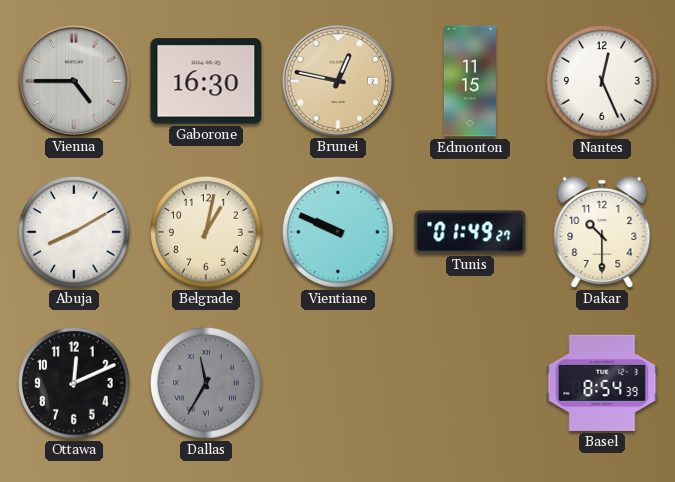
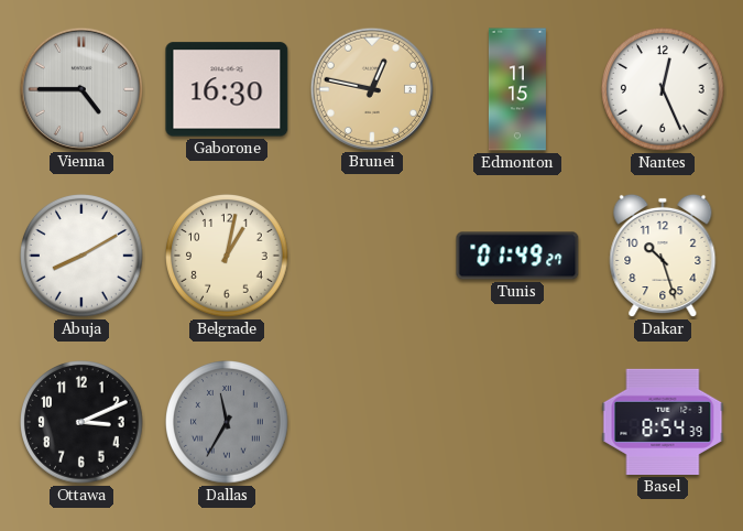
Vientiane: 9:49 -> none
Dakar: 10:30 -> 10:27
Ottawa: 12:11 -> 3:11
